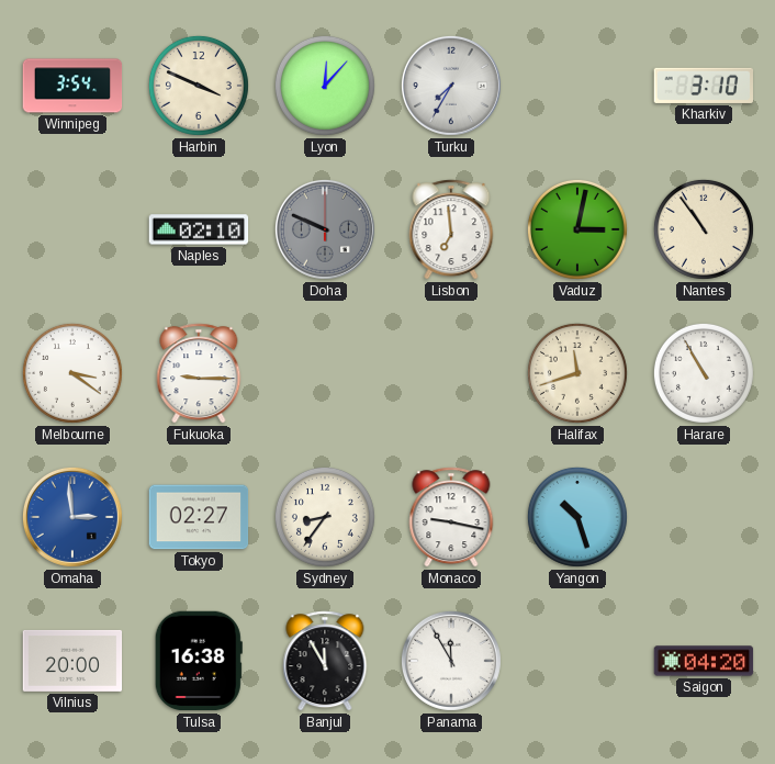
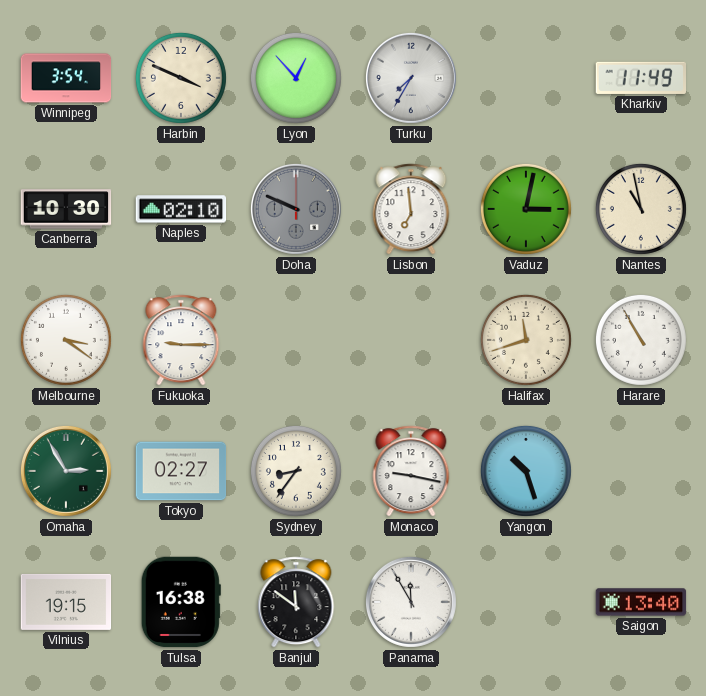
Lyon: 12:07 -> 12:53
Kharkiv: 3:10 -> 11:49
Canberra: none -> 10:30
Nantes: 10:54 -> 10:58
Omaha: 2:59 -> 2:55
Omaha dial: blue -> green
Vilnius: 20:00 -> 19:15
Banjul: 11:55 -> 11:51
Saigon: 04:20 -> 13:40
